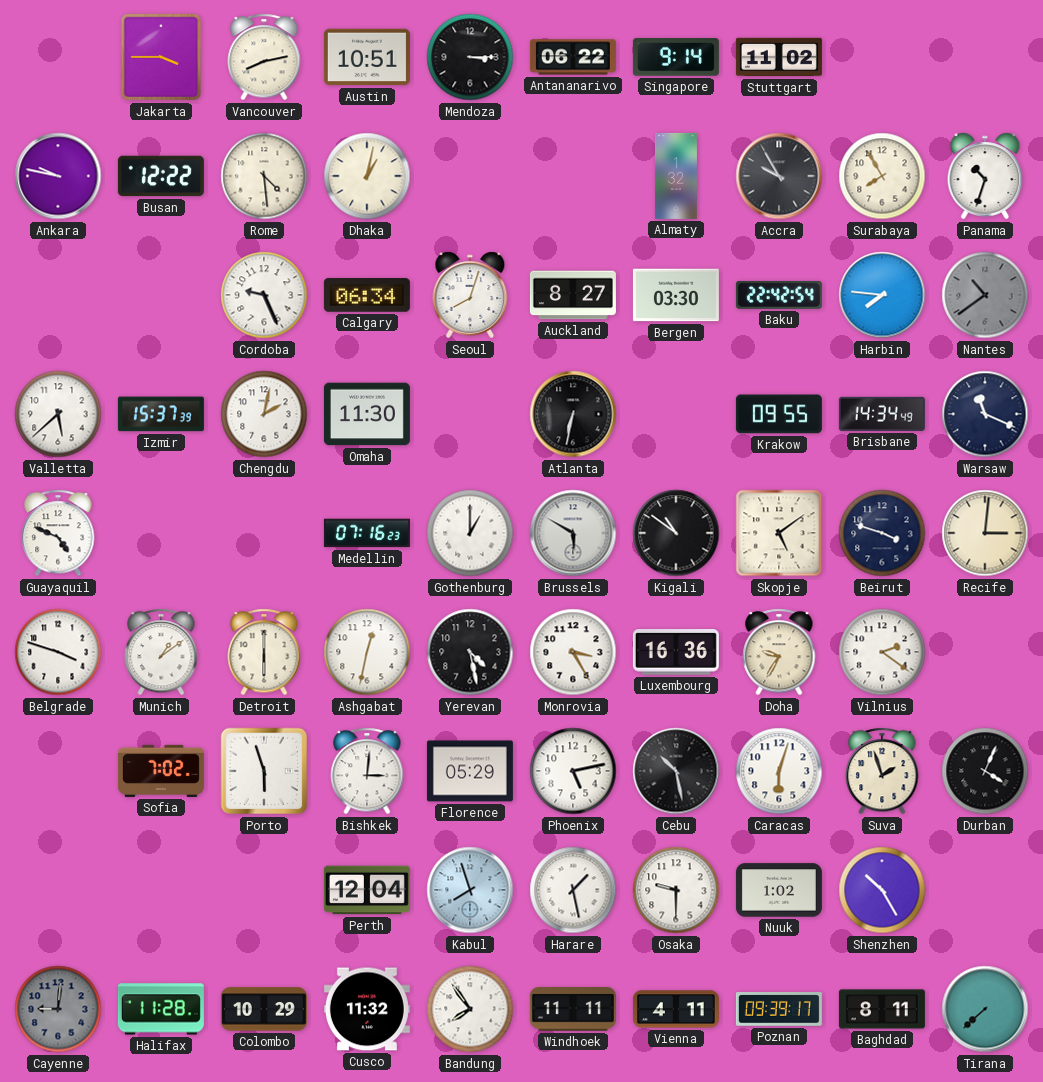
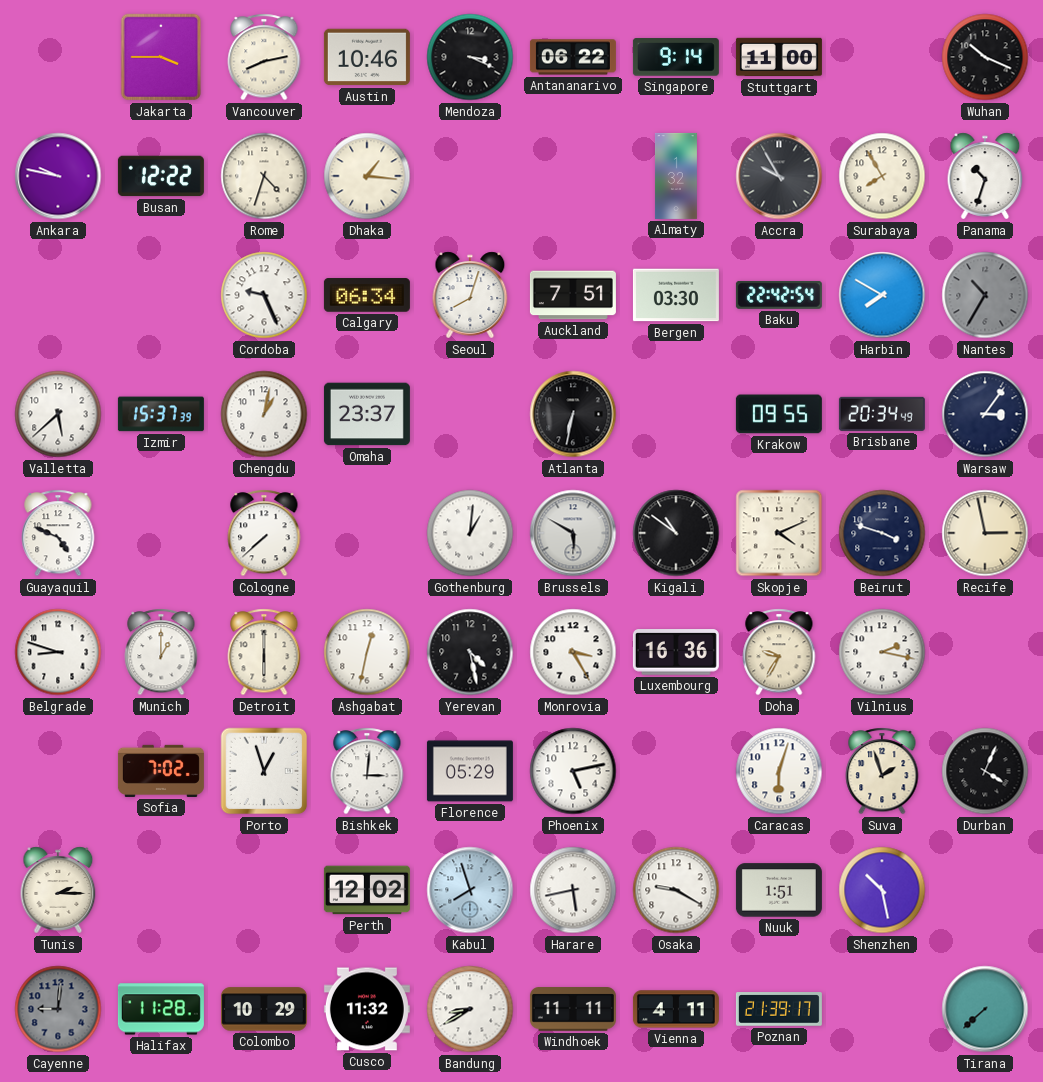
Austin: 10:51 -> 10:46
Mendoza: 3:15 -> 3:19
Stuttgart: 11:02 -> 11:00
Wuhan: none -> 10:19
Rome: 4:29 -> 4:33
Dhaka: 1:02 -> 1:16
Auckland: 8:27 -> 7:51
Harbin: 7:46 -> 7:50
Nantes: 10:39 -> 10:35
Chengdu: 2:02 -> 1:02
Omaha: 11:30 -> 23:37
Brisbane: 14:34 -> 20:34
Warsaw: 11:19 -> 3:06
Cologne: none -> 7:38
Medellin: 07:16 -> none
Gothenburg: 1:00 -> 1:01
Skopje: 5:09 -> 4:11
Recife: 3:01 -> 2:58
Belgrade: 3:48 -> 8:48
Munich: 1:09 -> 1:00
Vilnius: 2:21 -> 2:17
Porto: 5:57 -> 12:57
Cebu: 10:28 -> none
Tunis: none -> 2:15
Perth: 12:04 -> 12:02
Harare: 1:28 -> 5:43
Osaka: 9:30 -> 9:20
Nuuk: 1:02 -> 1:51
Shenzhen: 10:25 -> 10:28
Bandung: 7:54 -> 8:40
Poznan: 09:39 -> 21:39
Baghdad: 8:11 -> none
